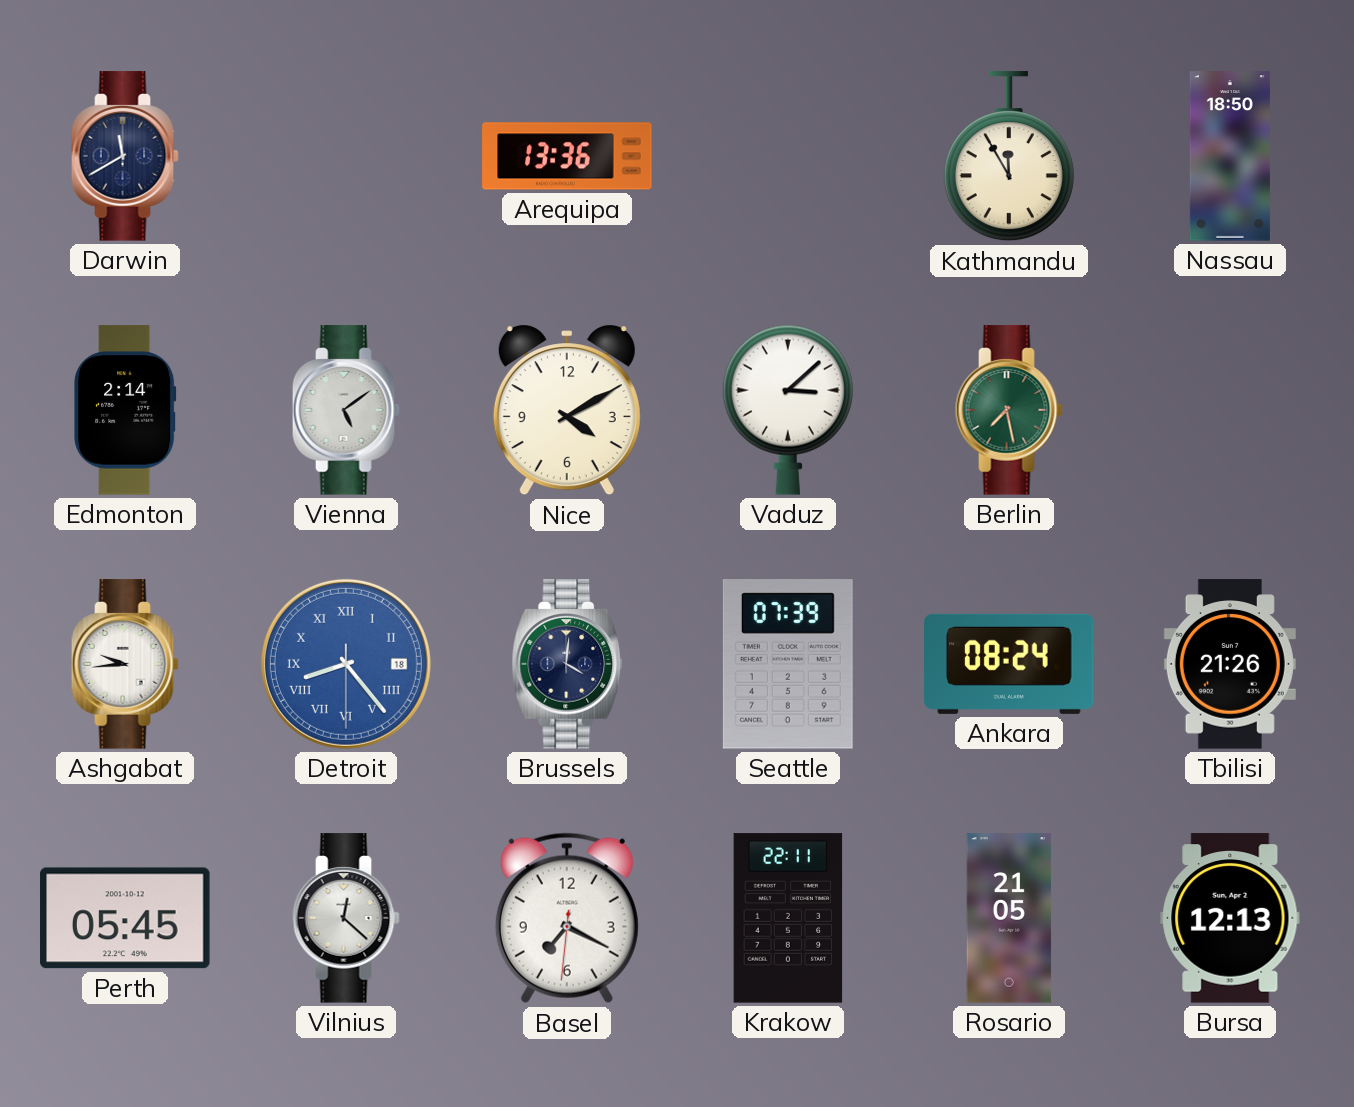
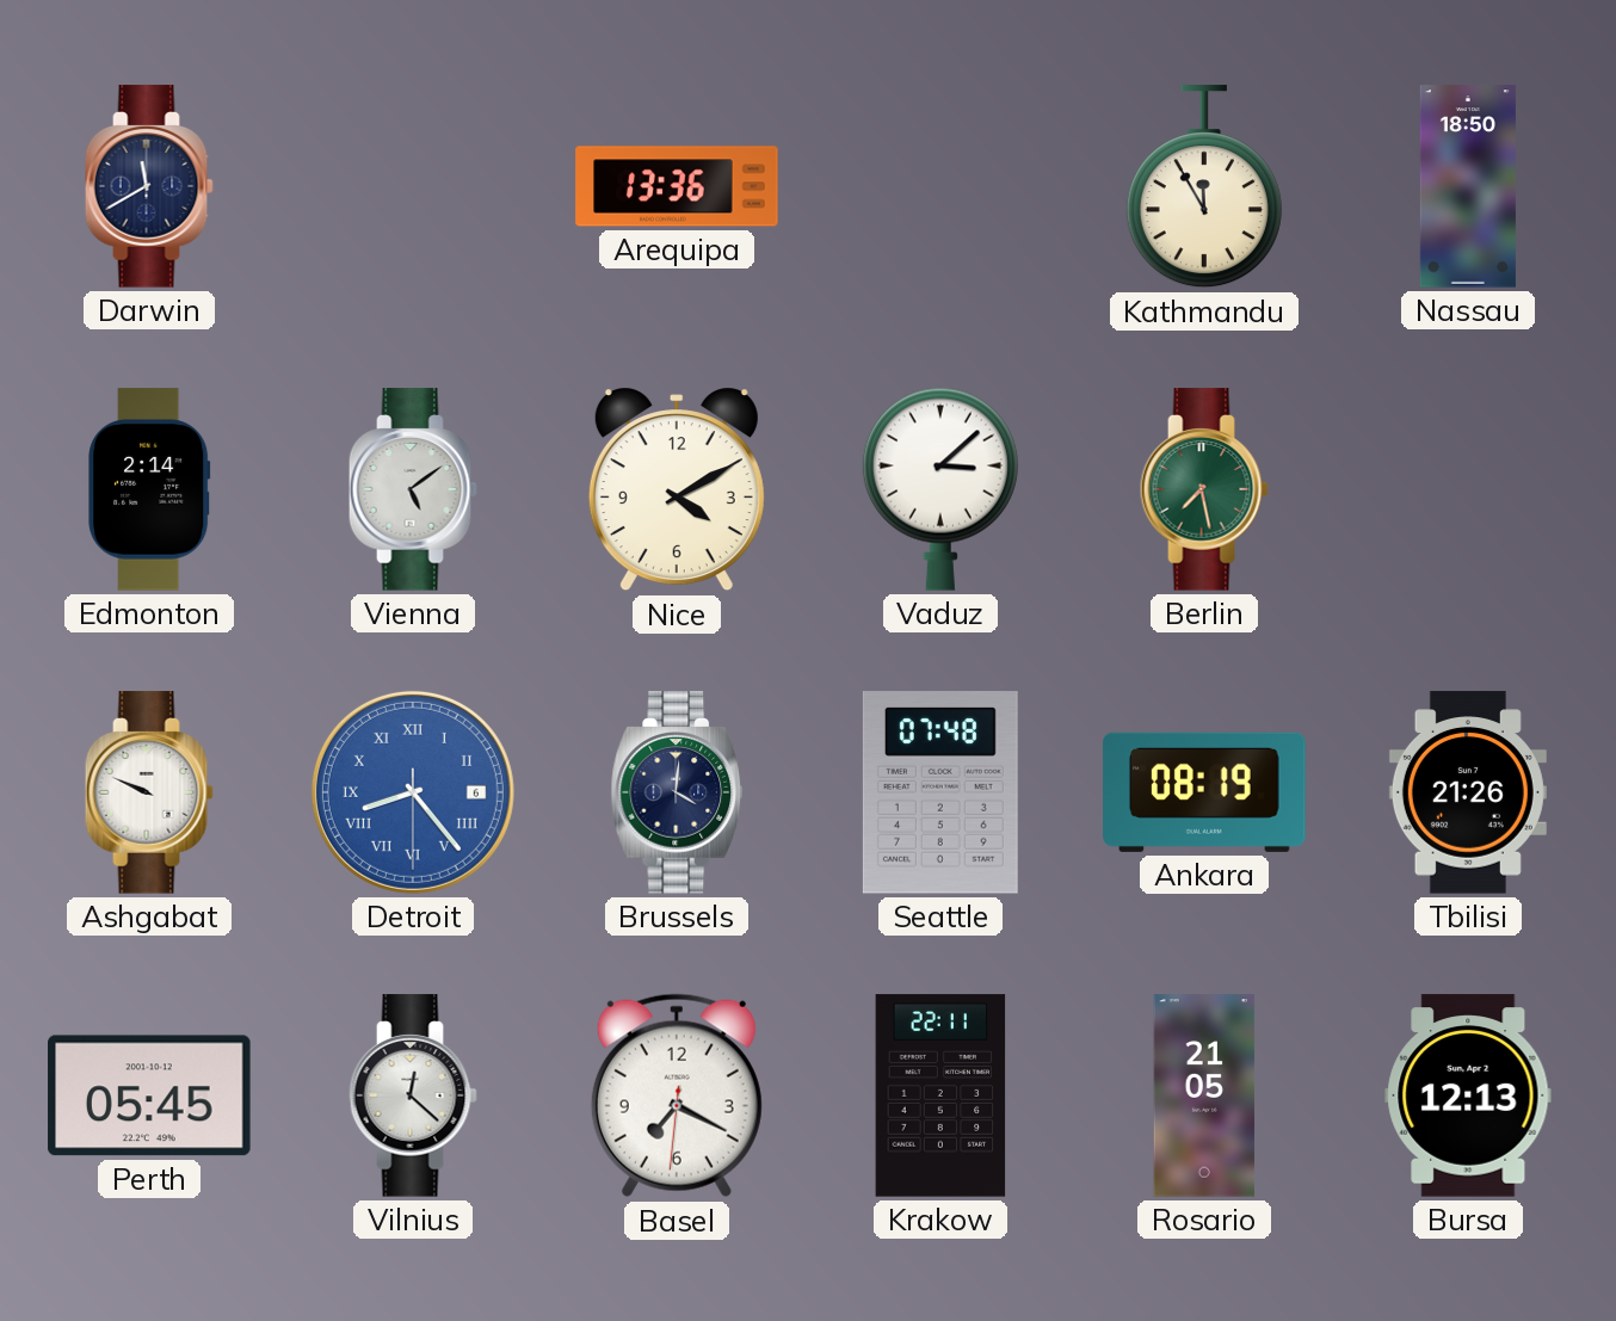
Ashgabat: 9:44 -> 9:49
Detroit date: 18 -> 6
Seattle: 07:39 -> 07:48
Ankara: 08:24 -> 08:19
